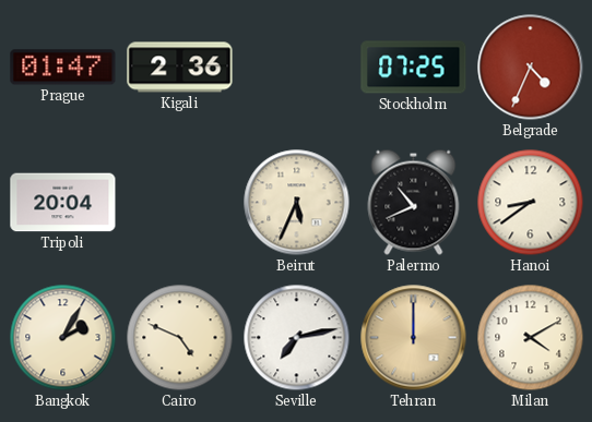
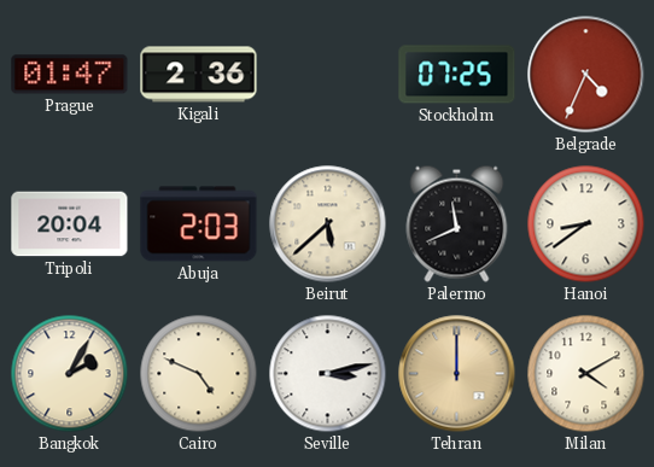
Abuja: none -> 2:03
Beirut: 5:34 -> 5:38
Palermo: 10:41 -> 11:41
Seville: 7:13 -> 3:13
